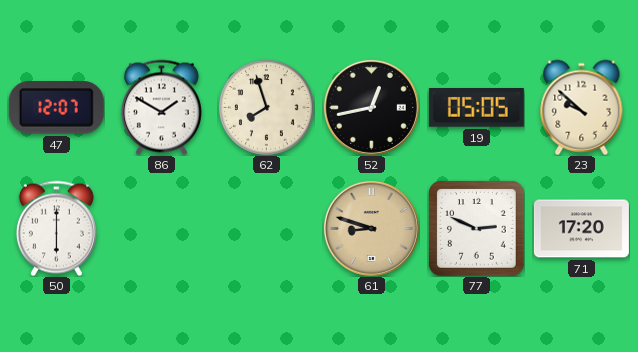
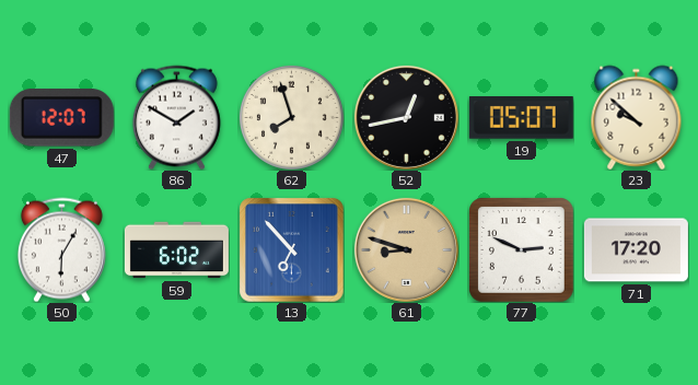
19: 05:05 -> 05:07
50: 6:00 -> 6:05
59: none -> 6:02
13: none -> 6:53
